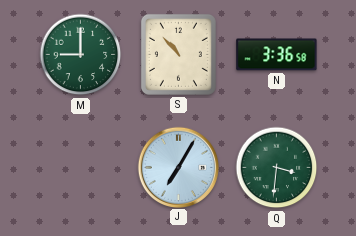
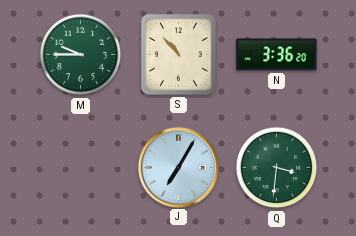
M: 9:00 -> 9:45
N: 3:36:58 -> 3:36:20
